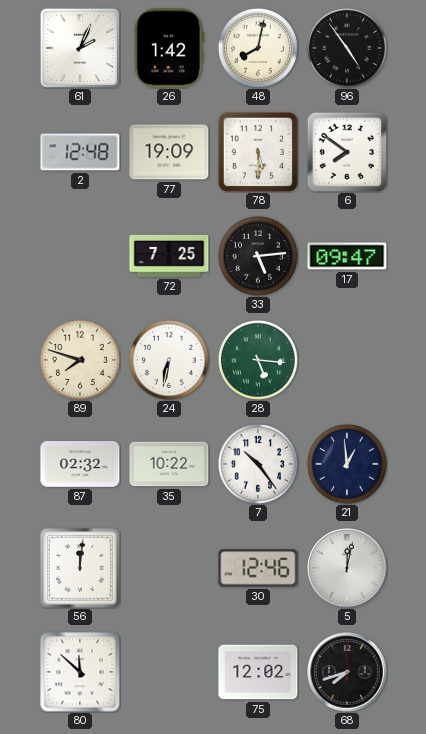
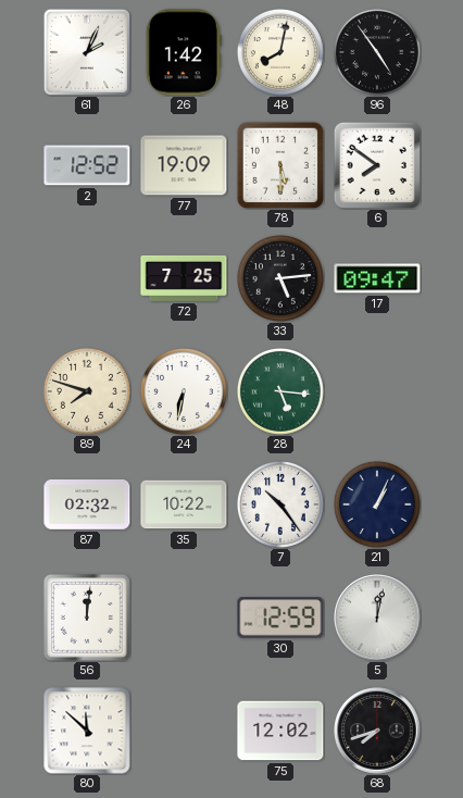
2: 12:48 -> 12:52
21: 12:59 -> 1:04
30: 12:46 -> 12:59
